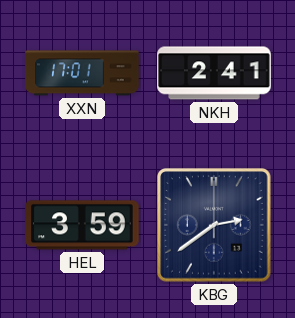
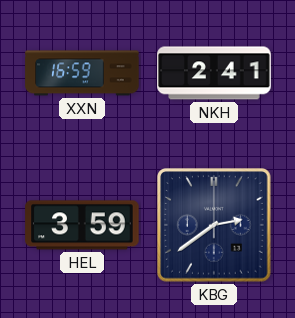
XXN: 17:01 -> 16:59
